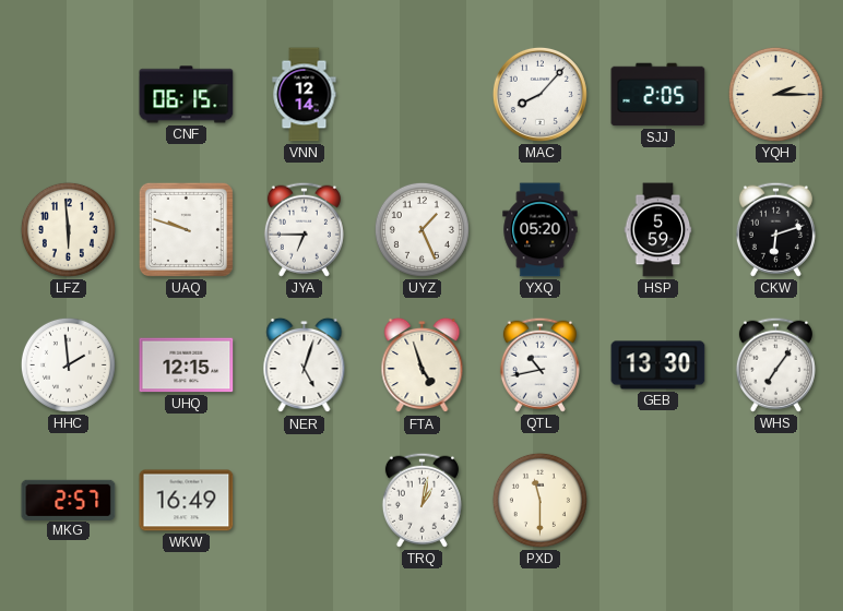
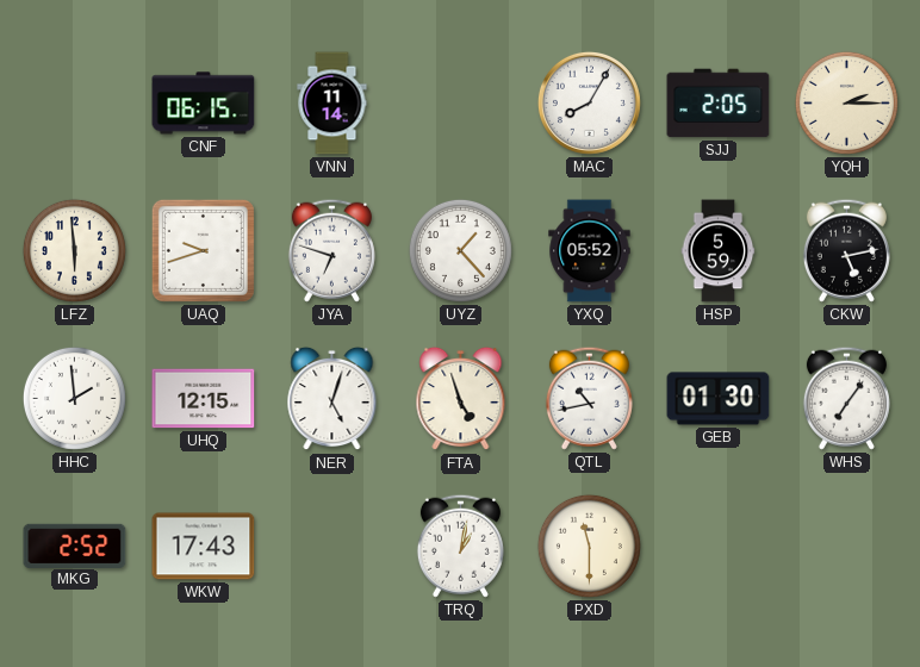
VNN: 12:14 -> 11:14
MAC: 8:07 -> 8:05
UAQ: 9:48 -> 9:42
JYA: 6:45 -> 6:48
UYZ: 1:26 -> 1:23
YXQ: 05:20 -> 05:52
CKW: 6:12 -> 5:13
GEB: 13:30 -> 01:30
MKG: 2:57 -> 2:52
WKW: 16:49 -> 17:43
